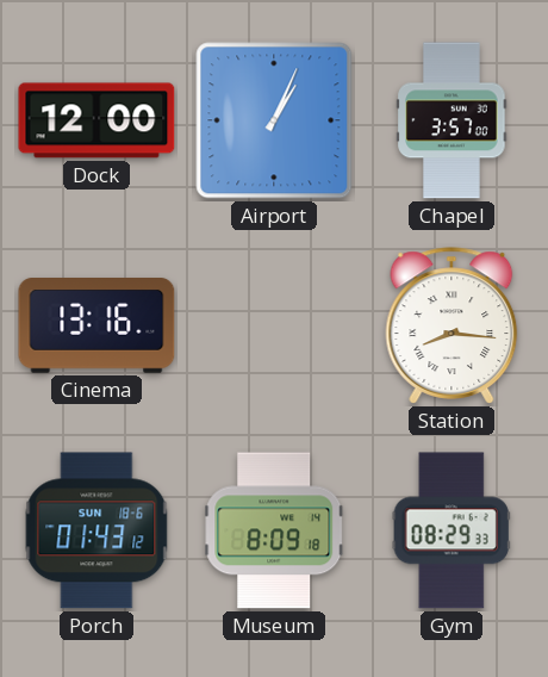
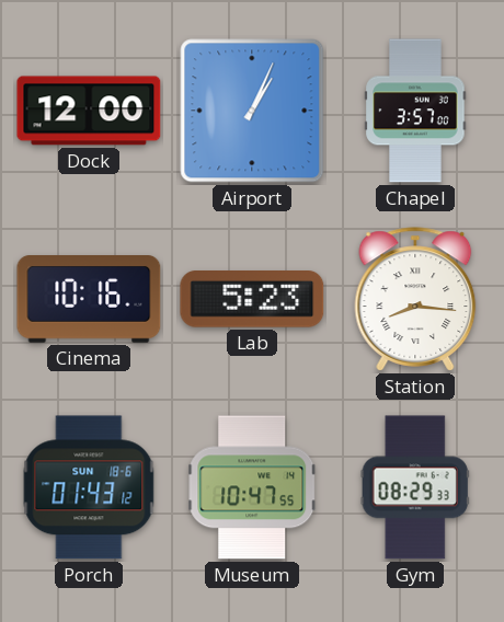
Cinema: 13:16 -> 10:16
Lab: none -> 5:23
Museum: 8:09 -> 10:47
